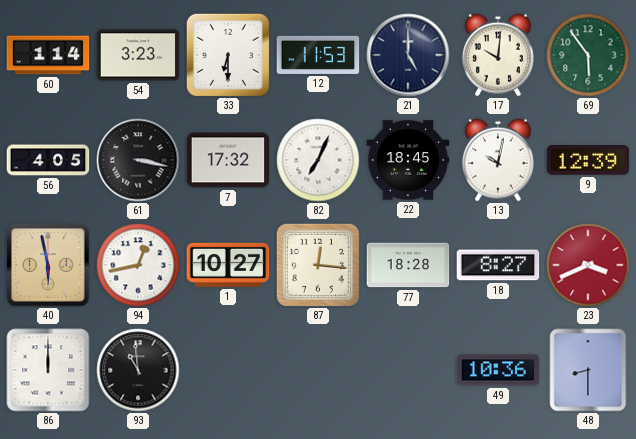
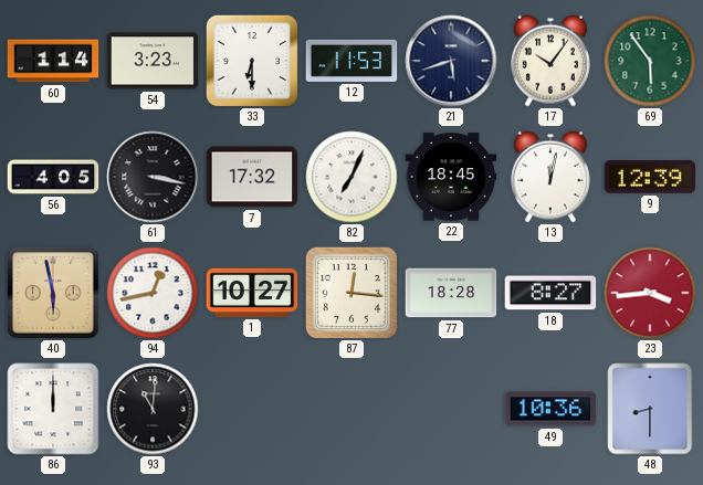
21: 5:00 -> 5:42
17: 10:01 -> 10:06
13: 10:02 -> 12:02
23: 3:41 -> 3:44
93: 10:59 -> 11:01
